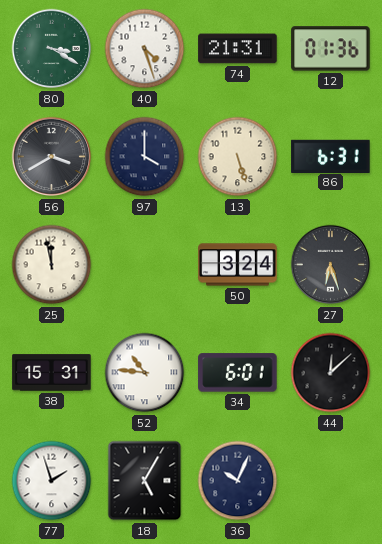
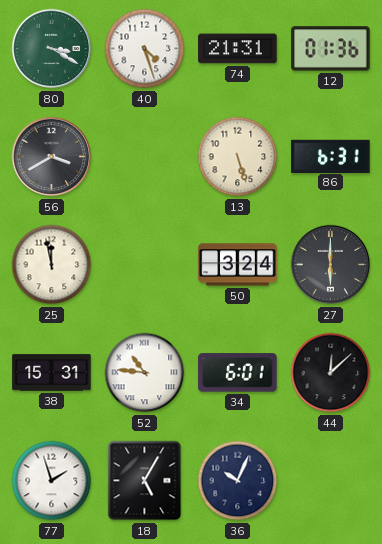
97: 4:00 -> none
27: 6:27 -> 6:00
